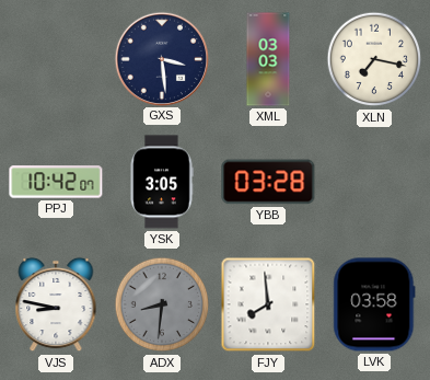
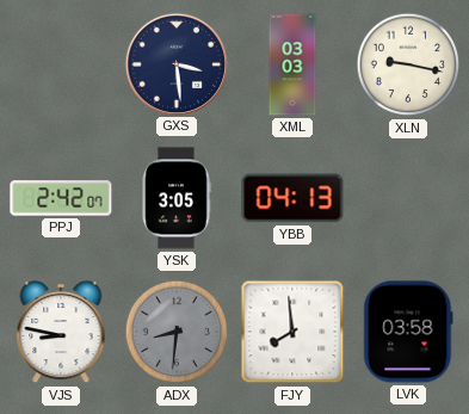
XLN: 7:17 -> 9:17
PPJ: 10:42 -> 2:42
YBB: 03:28 -> 04:13
